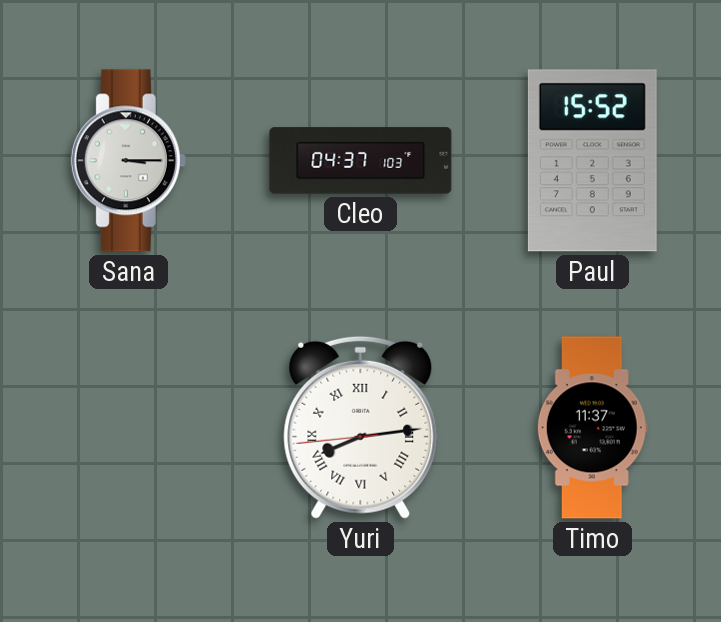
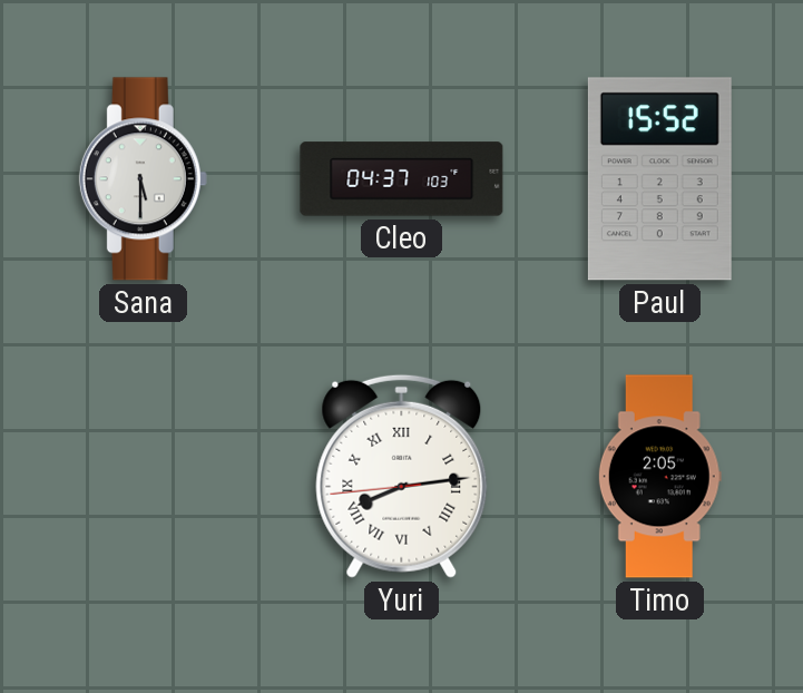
Sana: 3:15 -> 5:30
Timo: 11:37 -> 2:05
